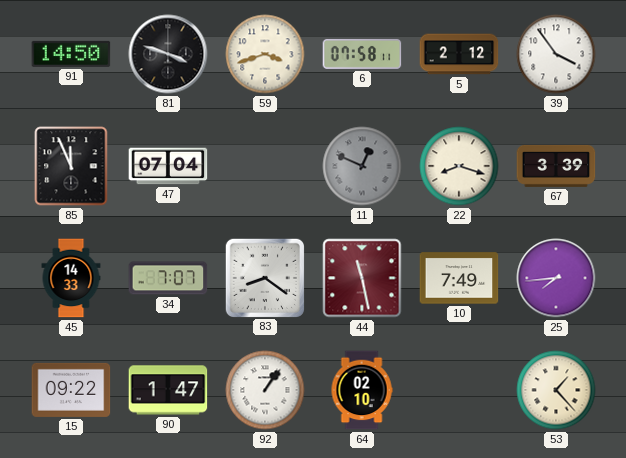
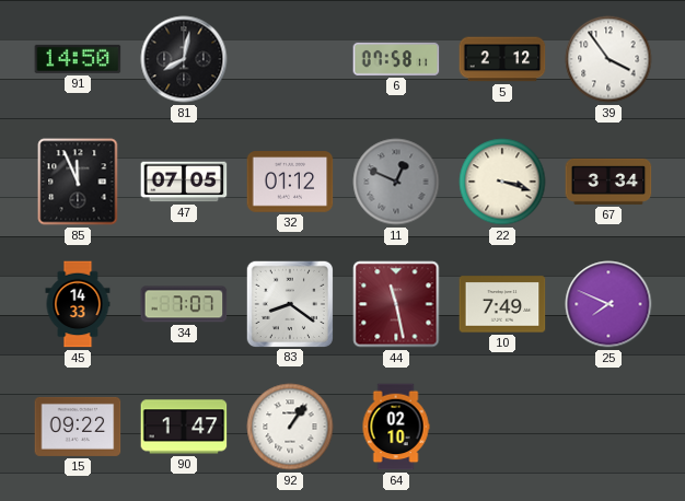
81: 3:48 -> 8:02
59: 3:42 -> none
47: 07:04 -> 07:05
32: none -> 01:12
22: 8:18 -> 3:18
67: 3:39 -> 3:34
25: 7:44 -> 7:49
53: 1:23 -> none
